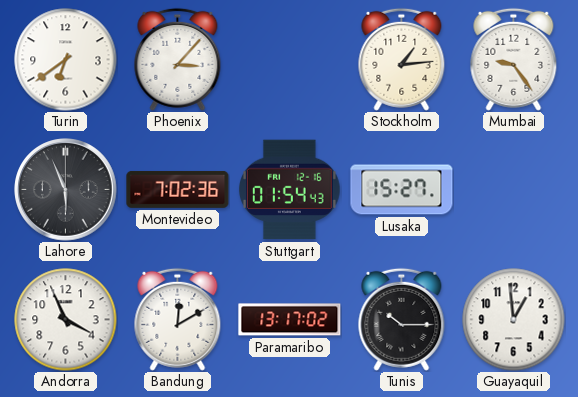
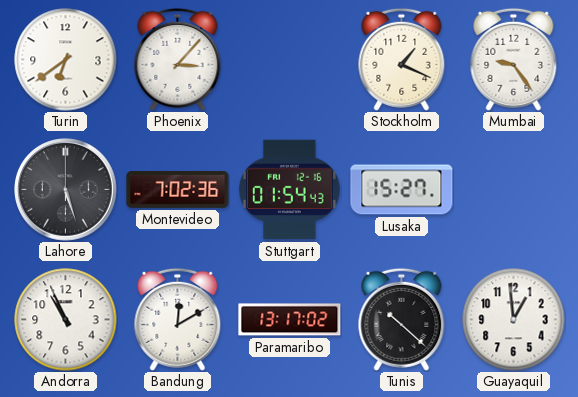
Stockholm: 1:14 -> 1:19
Lahore: 5:56 -> 5:27
Andorra: 3:56 -> 10:56
Tunis: 10:15 -> 10:22
